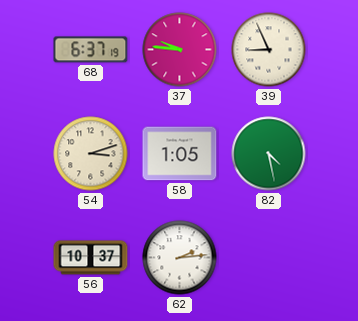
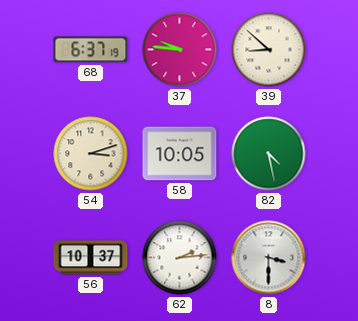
39: 8:56 -> 8:52
58: 1:05 -> 10:05
8: none -> 3:30
